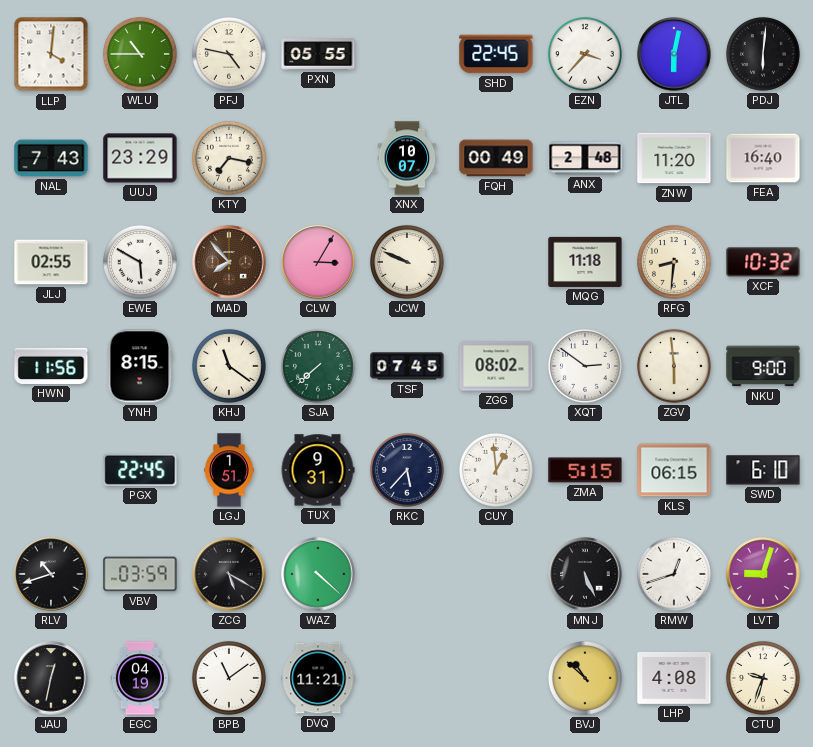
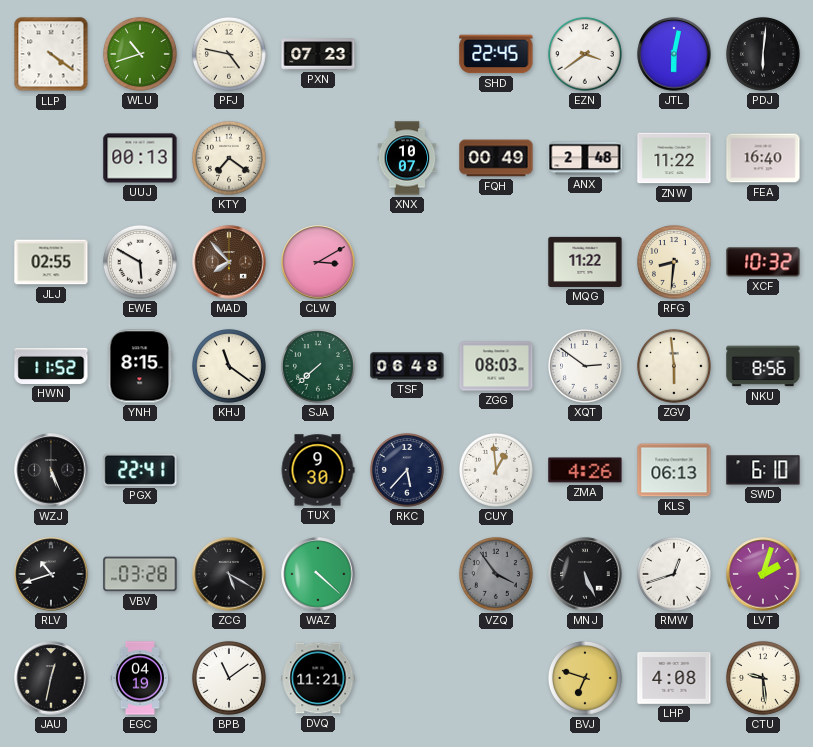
LLP: 4:01 -> 4:21
WLU: 10:45 -> 10:42
PXN: 05:55 -> 07:23
EZN: 3:37 -> 3:39
NAL: 7:43 -> none
UUJ: 23:29 -> 00:13
KTY: 7:17 -> 7:21
ZNW: 11:20 -> 11:22
CLW: 3:05 -> 3:10
JCW: 9:49 -> none
MQG: 11:18 -> 11:22
HWN: 11:56 -> 11:52
TSF: 07:45 -> 06:48
ZGG: 08:02 -> 08:03
NKU: 9:00 -> 8:56
WZJ: none -> 5:26
PGX: 22:45 -> 22:41
LGJ: 1:51 -> none
TUX: 9:31 -> 9:30
ZMA: 5:15 -> 4:26
KLS: 06:15 -> 06:13
VBV: 03:59 -> 03:28
VZQ: none -> 3:54
LVT: 9:03 -> 2:03
BVJ: 10:52 -> 6:48
CTU: 9:33 -> 9:29
